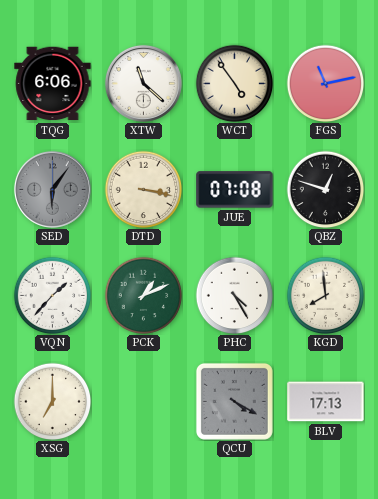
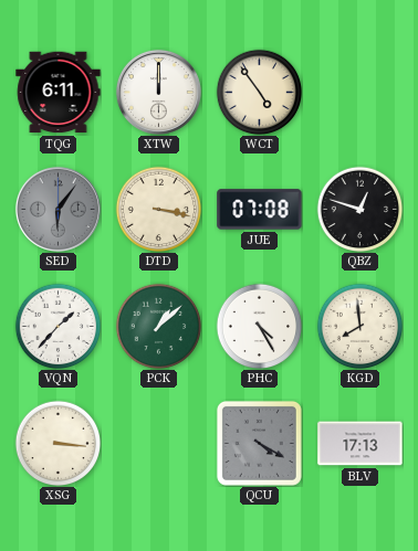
TQG: 6:06 -> 6:11
XTW: 11:22 -> 12:00
FGS: 11:13 -> none
PCK: 1:11 -> 1:08
XSG: 7:00 -> 3:16
